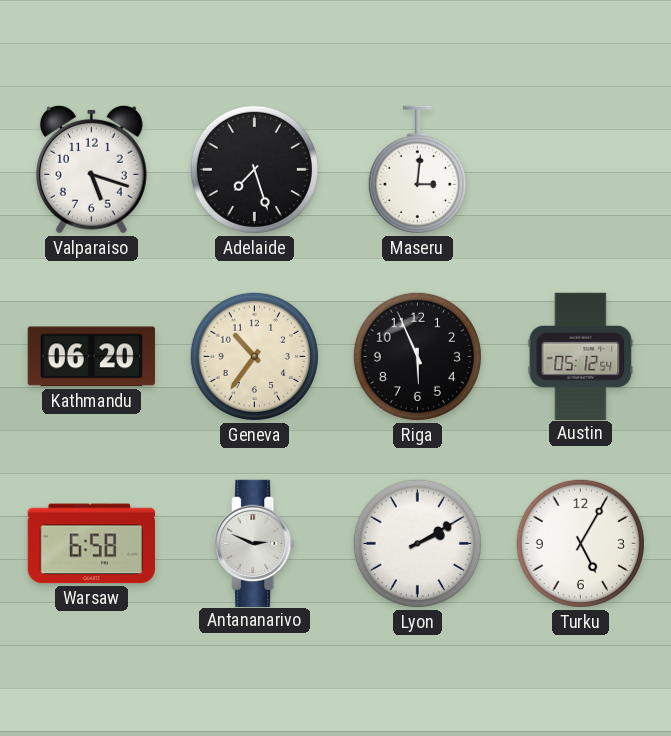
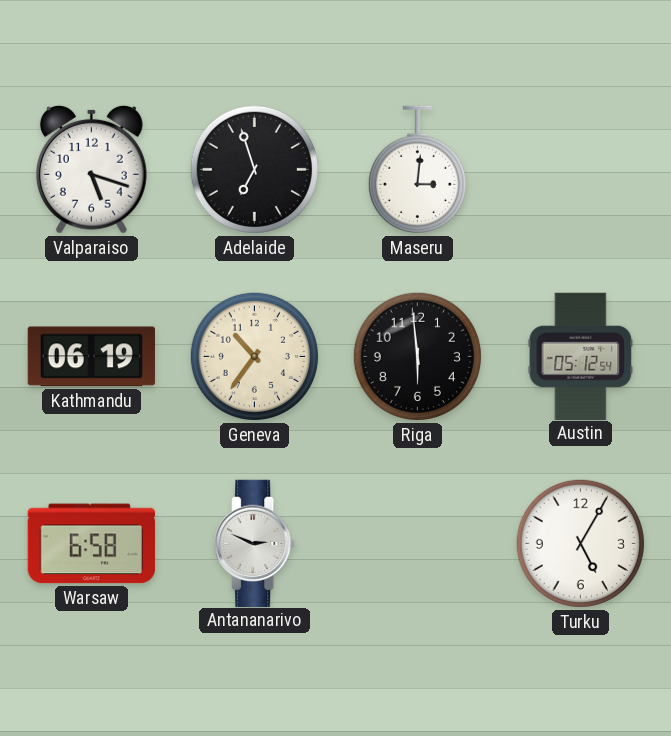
Adelaide: 7:27 -> 6:57
Kathmandu: 06:20 -> 06:19
Riga: 5:56 -> 5:59
Lyon: 2:10 -> none
